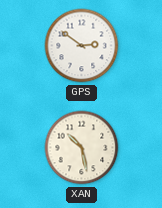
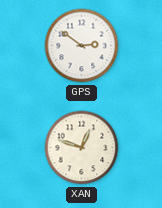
XAN: 10:28 -> 12:48
